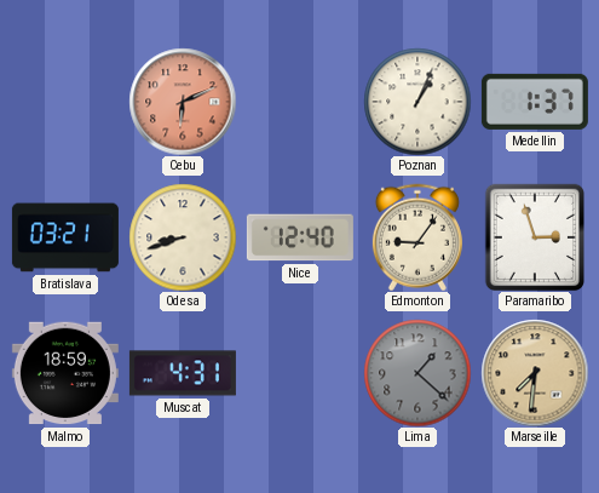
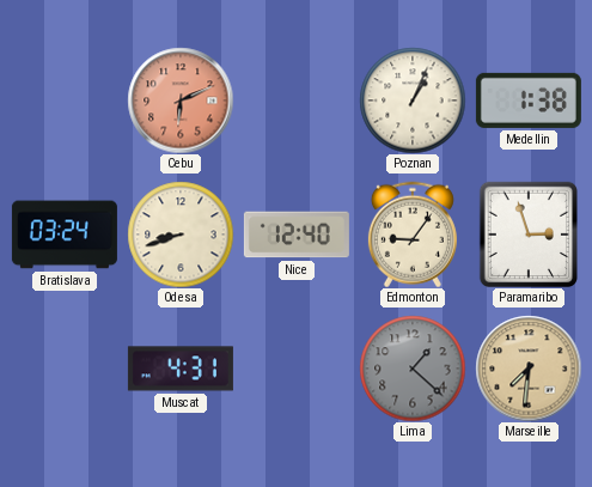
Medellin: 1:37 -> 1:38
Bratislava: 03:21 -> 03:24
Malmo: 18:59 -> none
